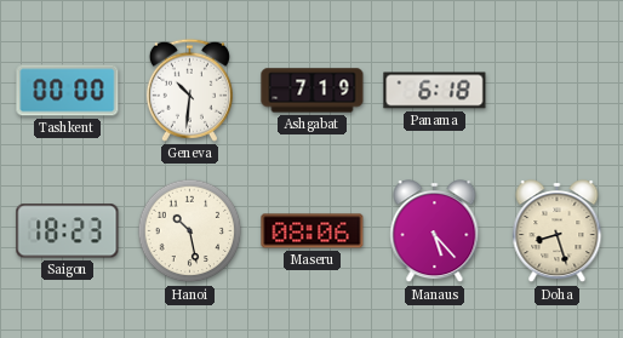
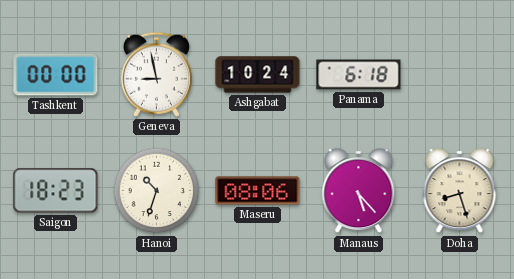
Geneva: 10:31 -> 8:58
Ashgabat: 7:19 -> 10:24
Hanoi: 10:28 -> 10:33
